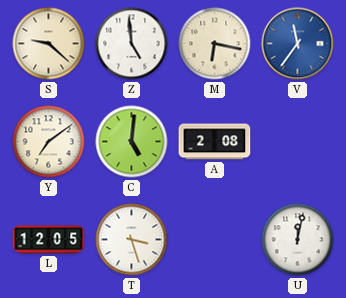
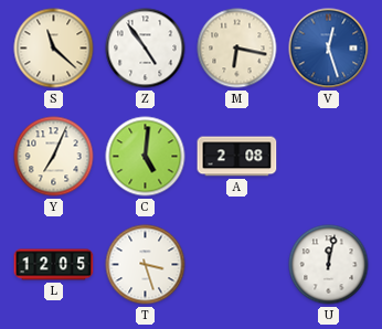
S: 9:22 -> 11:22
Z: 4:59 -> 4:54
V: 11:36 -> 12:27
Y: 7:09 -> 7:04
